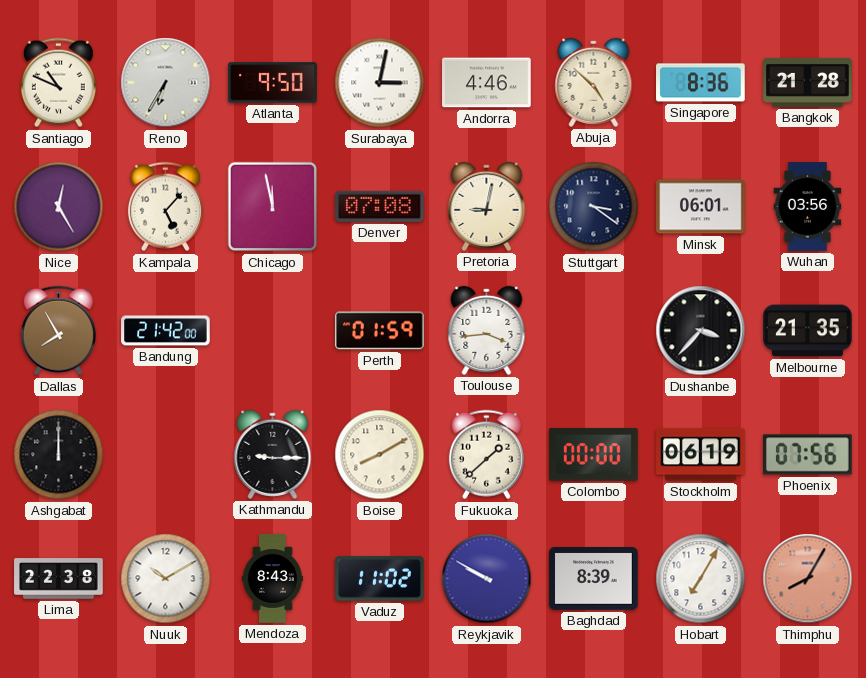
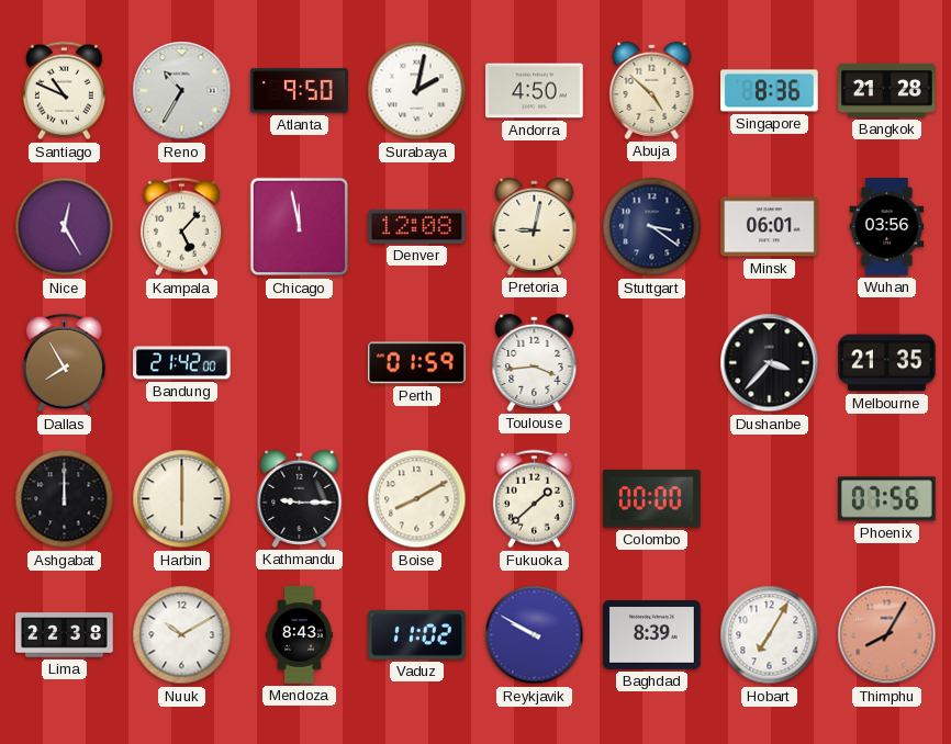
Reno: 6:35 -> 10:35
Surabaya: 3:02 -> 2:02
Andorra: 4:46 -> 4:50
Denver: 07:08 -> 12:08
Harbin: none -> 6:00
Stockholm: 06:19 -> none
